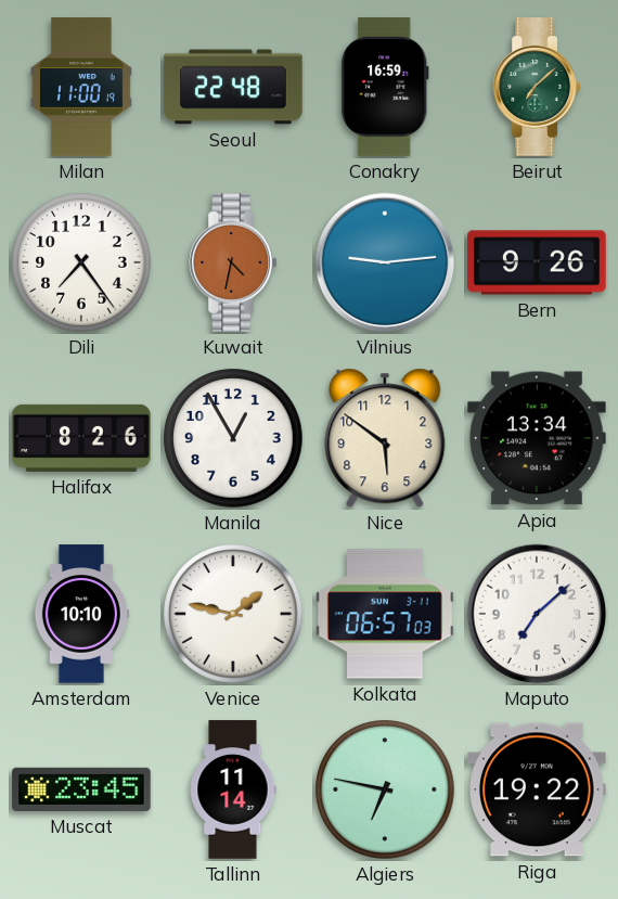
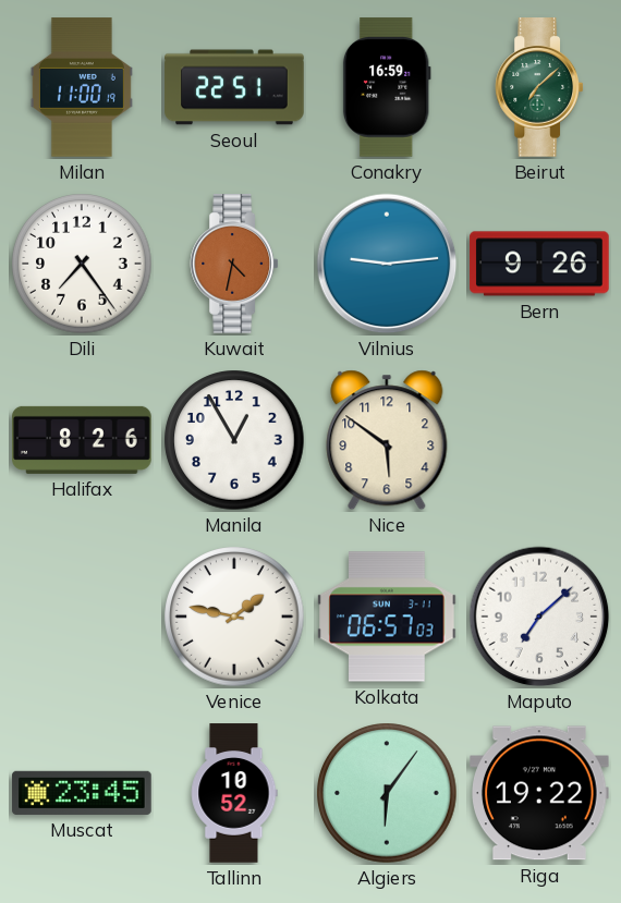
Seoul: 22:48 -> 22:51
Apia: 13:34 -> none
Amsterdam: 10:10 -> none
Tallinn: 11:14 -> 10:52
Algiers: 6:47 -> 6:06
